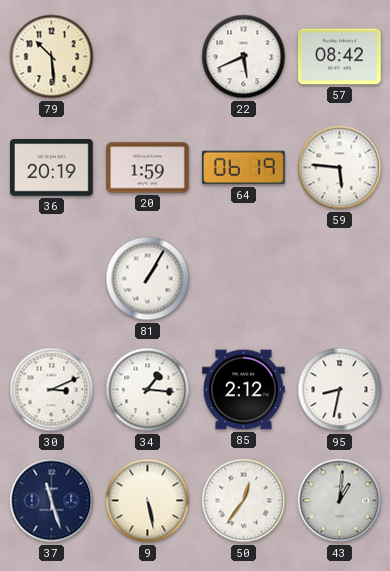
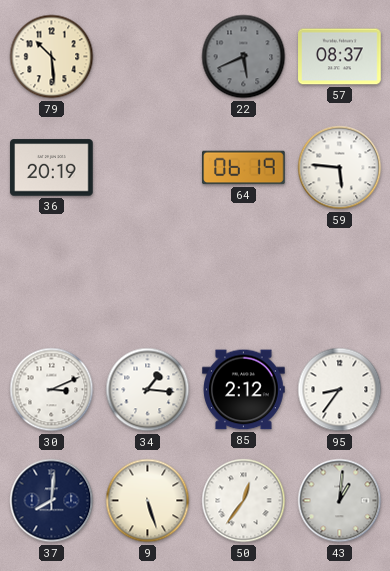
22 dial: white -> grey
57: 08:42 -> 08:37
20: 1:59 -> none
81: 1:05 -> none
95: 8:32 -> 8:36
37: 11:27 -> 8:01
9: 5:28 -> 5:27
